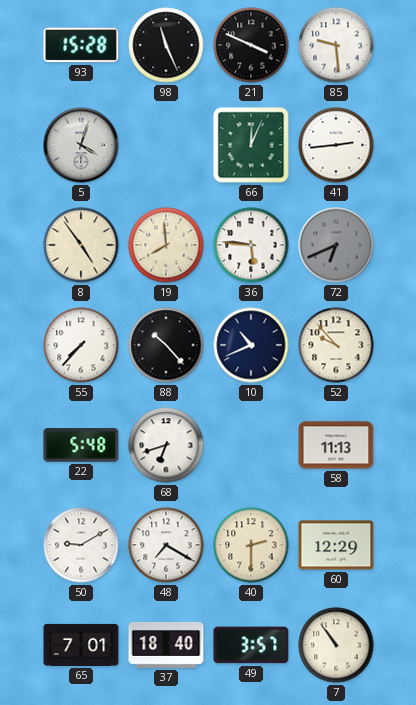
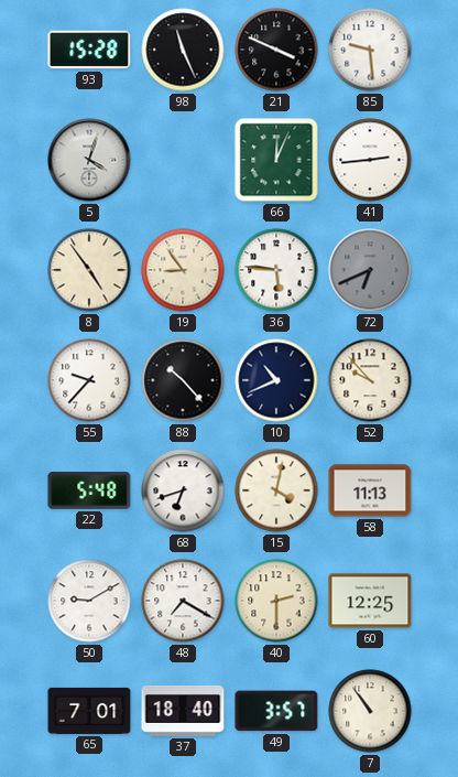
19: 7:59 -> 8:54
55: 7:37 -> 9:37
15: none -> 4:02
60: 12:29 -> 12:25
